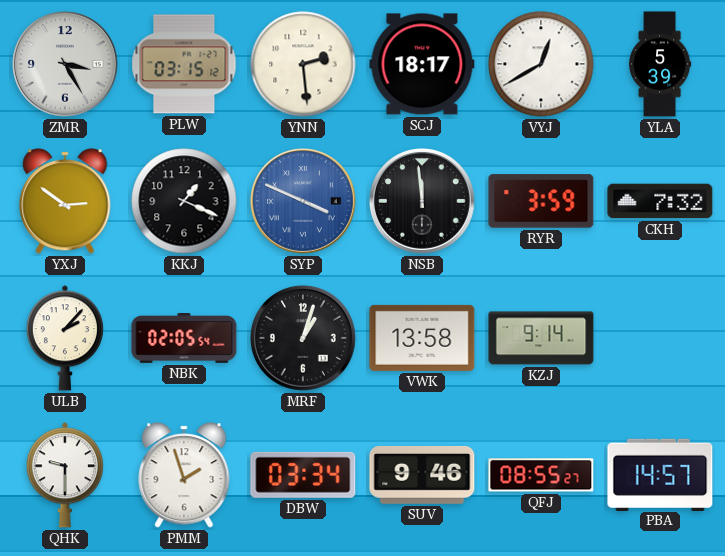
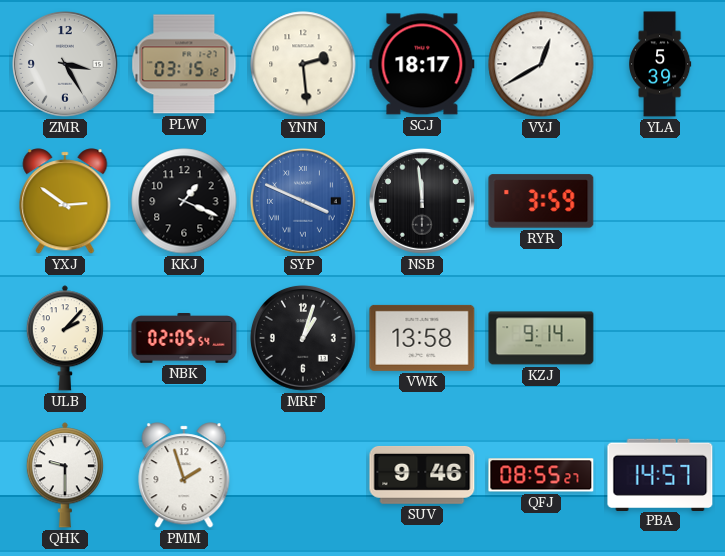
CKH: 7:32 -> none
DBW: 03:34 -> none
